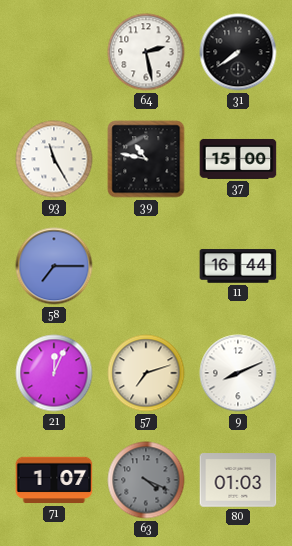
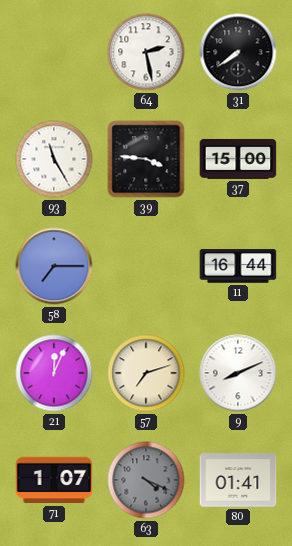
39: 10:47 -> 3:46
80: 01:03 -> 01:41
